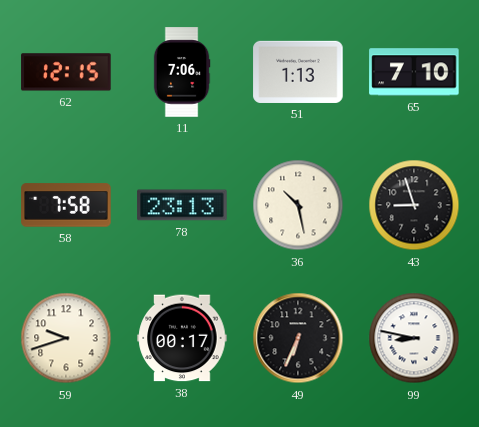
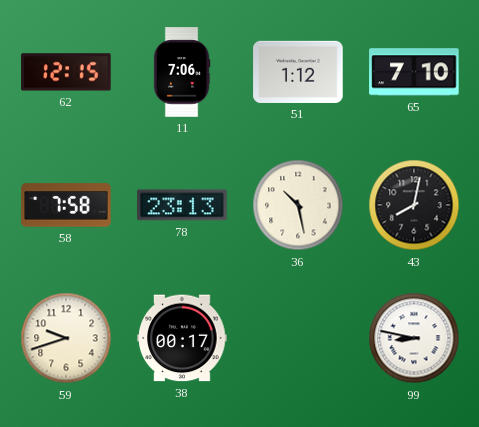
51: 1:13 -> 1:12
43: 8:57 -> 8:02
49: 6:34 -> none
